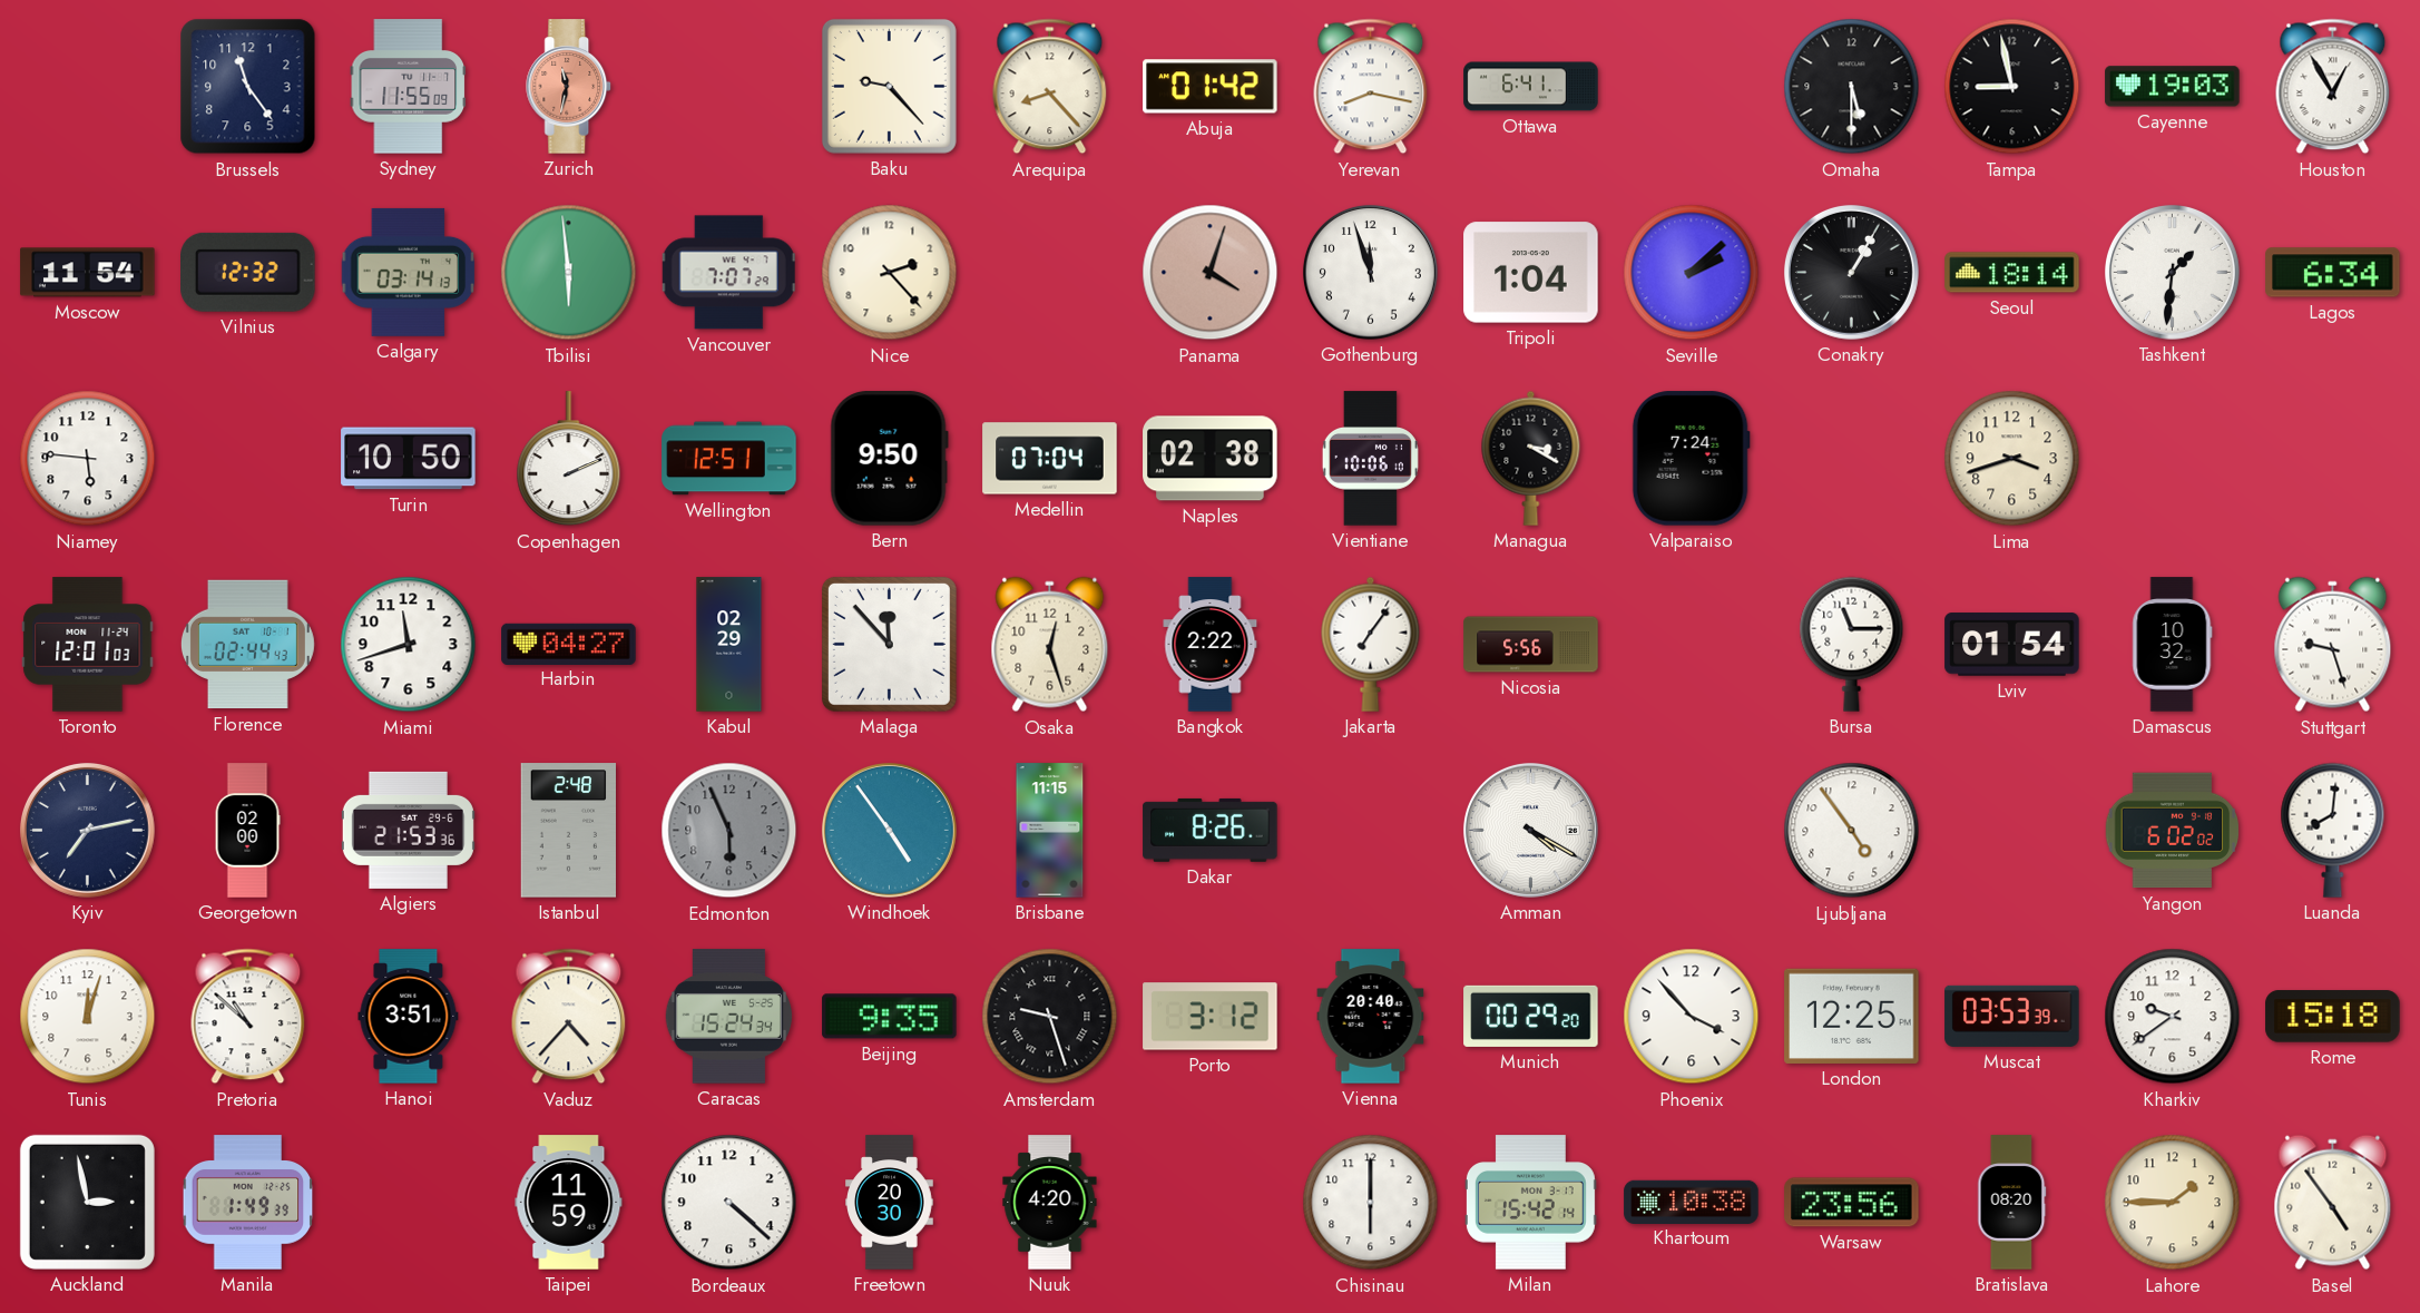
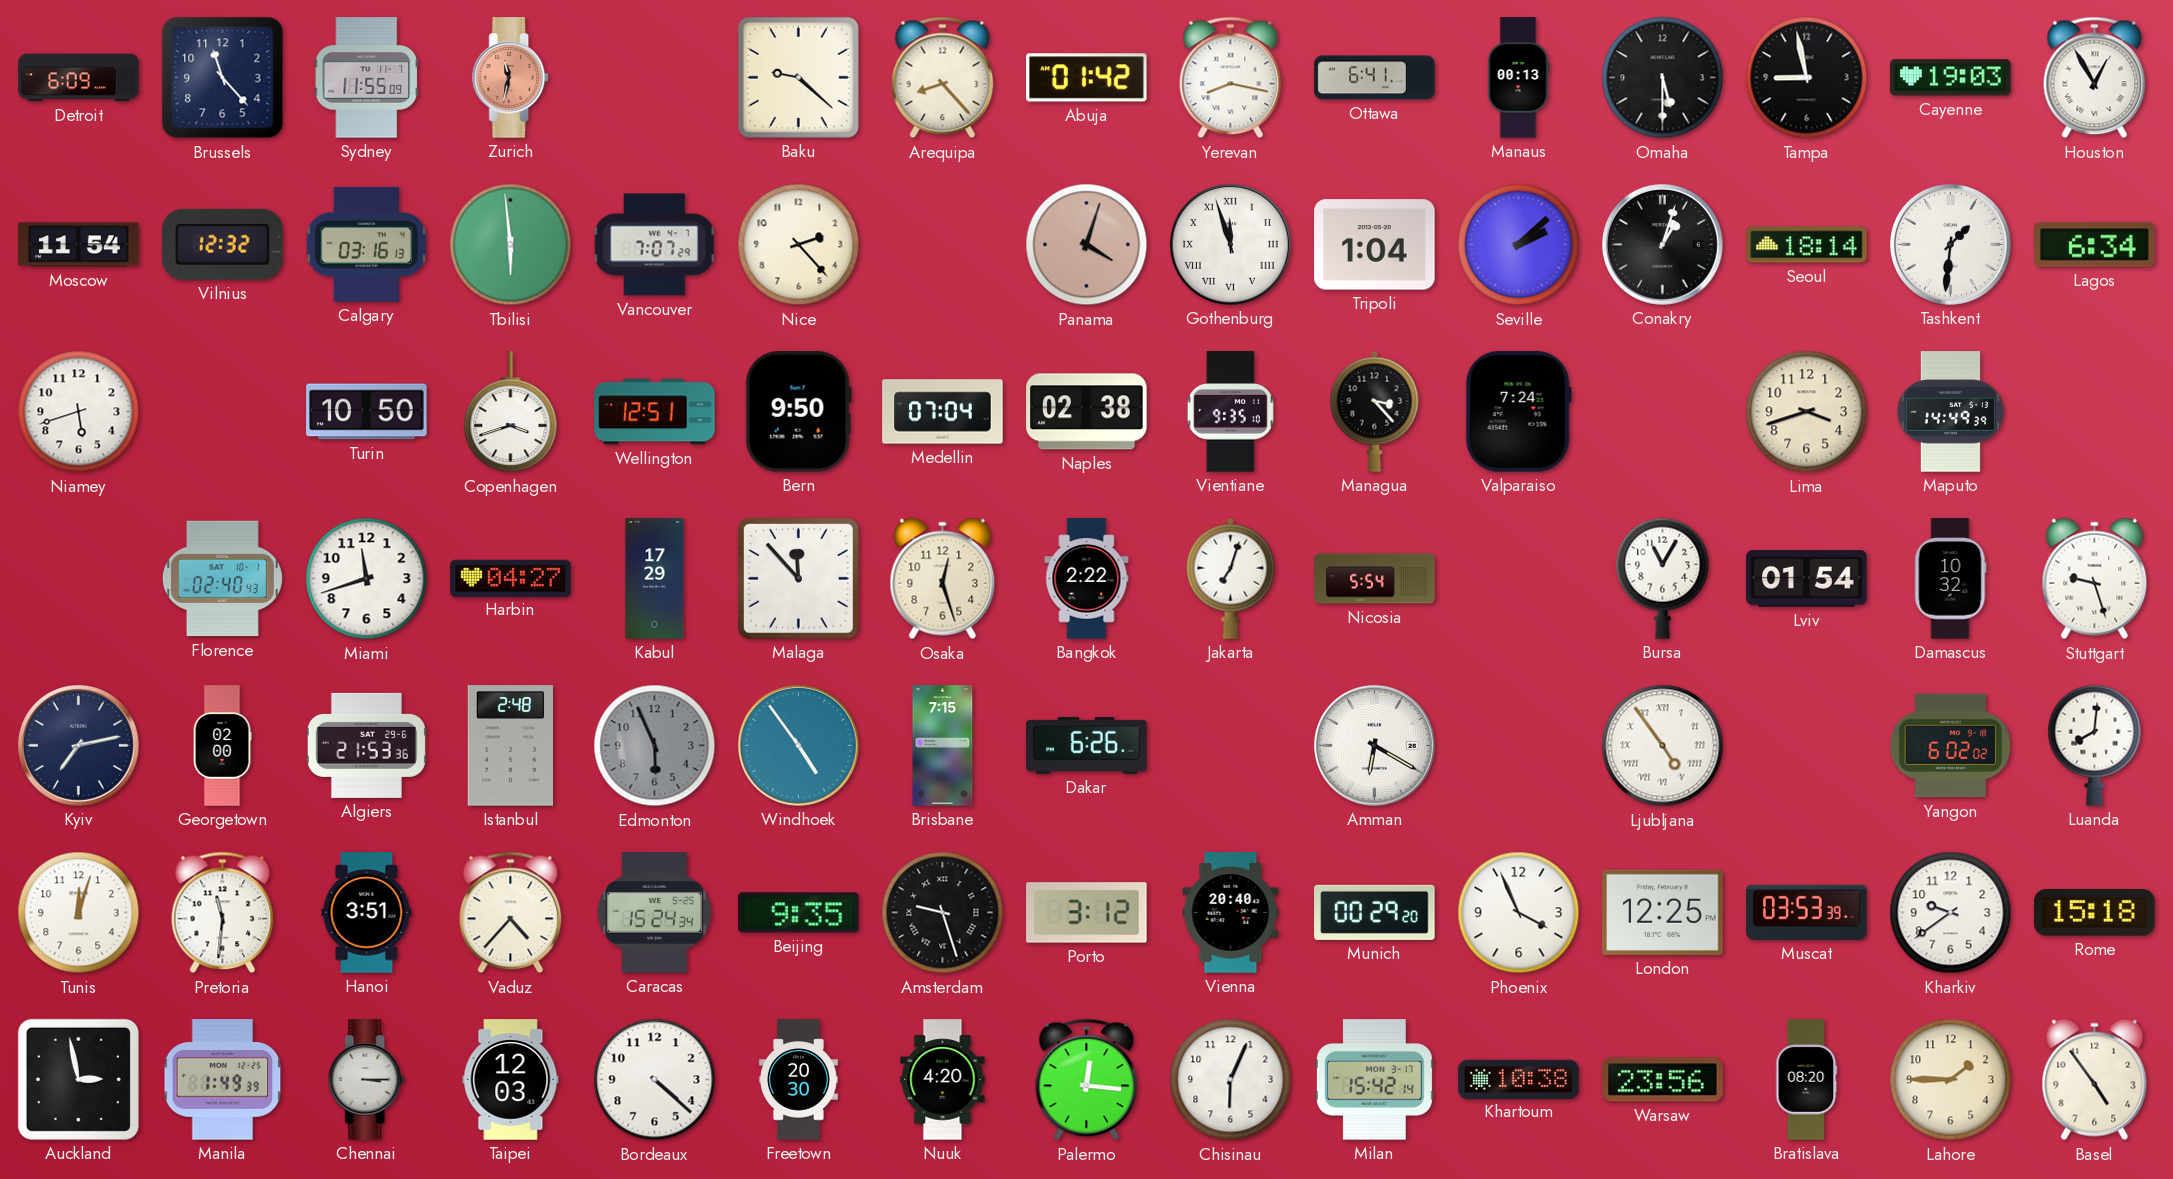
Detroit: none -> 6:09
Brussels: 11:24 -> 11:23
Baku: 9:23 -> 9:22
Manaus: none -> 00:13
Calgary: 03:14 -> 03:16
Gothenburg numerals: Arabic -> Roman
Conakry: 1:05 -> 1:03
Niamey: 5:46 -> 5:42
Copenhagen: 2:11 -> 3:42
Vientiane: 10:06 -> 9:35
Managua: 3:20 -> 3:23
Maputo: none -> 14:49
Toronto: 12:01 -> none
Florence: 02:44 -> 02:40
Kabul: 02:29 -> 17:29
Jakarta: 7:06 -> 7:03
Nicosia: 5:56 -> 5:54
Bursa: 11:15 -> 11:05
Brisbane: 11:15 -> 7:15
Dakar: 8:26 -> 6:26
Amman: 4:20 -> 6:20
Ljubljana numerals: Arabic -> Roman
Pretoria: 10:52 -> 11:31
Phoenix: 3:53 -> 3:56
Chennai: none -> 3:15
Taipei: 11:59 -> 12:03
Palermo: none -> 12:16
Chisinau: 6:00 -> 6:04
